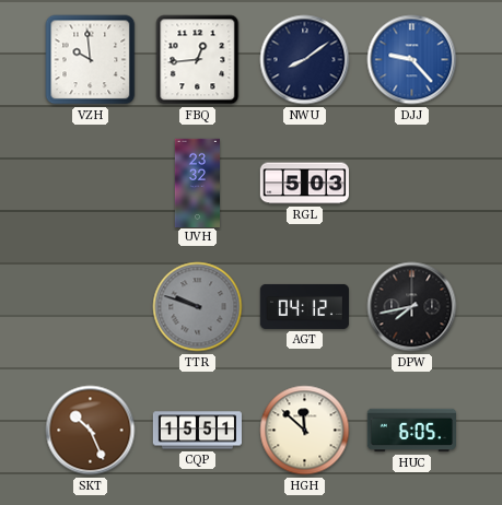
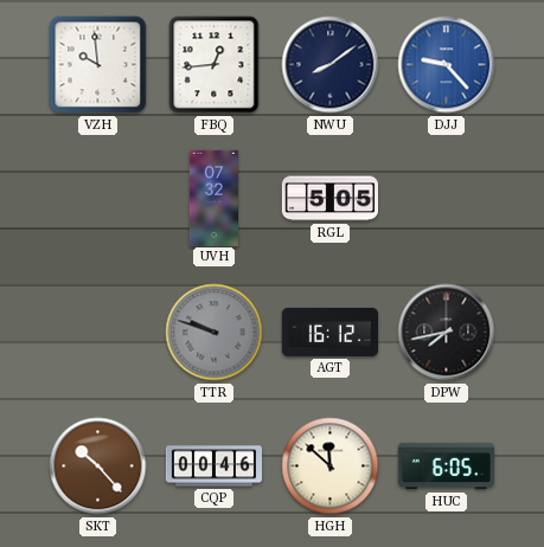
UVH: 23:32 -> 07:32
RGL: 5:03 -> 5:05
AGT: 04:12 -> 16:12
SKT: 10:26 -> 10:23
CQP: 15:51 -> 00:46
